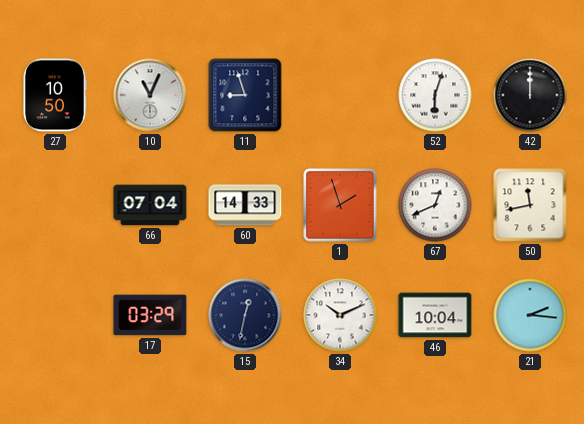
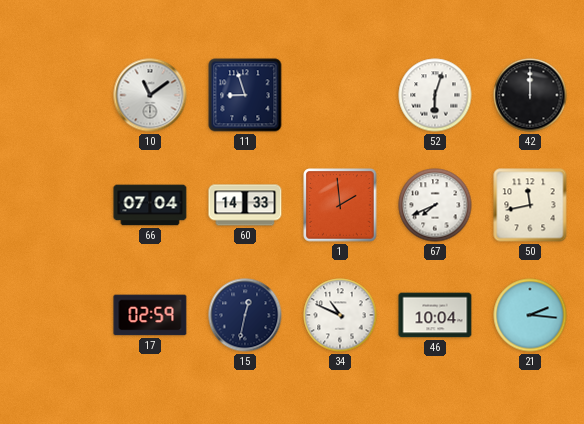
27: 10:50 -> none
10: 11:04 -> 11:09
1: 1:57 -> 1:59
67: 12:41 -> 7:41
17: 03:29 -> 02:59
34: 10:11 -> 10:49
